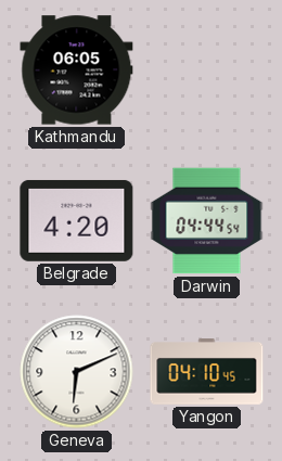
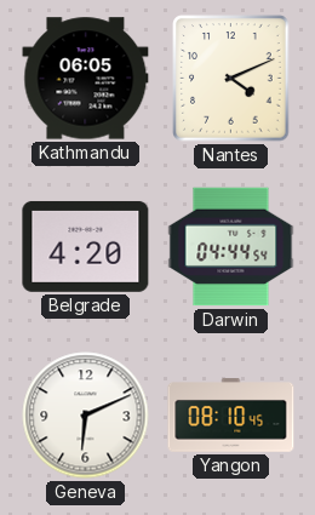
Nantes: none -> 4:11
Yangon: 04:10 -> 08:10
